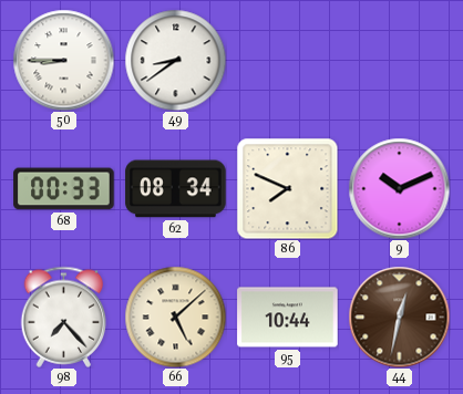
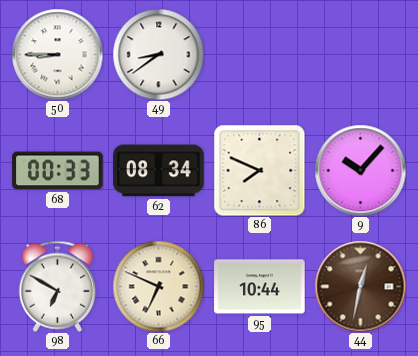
9: 10:11 -> 10:07
98: 7:23 -> 6:50
66: 5:08 -> 6:49
